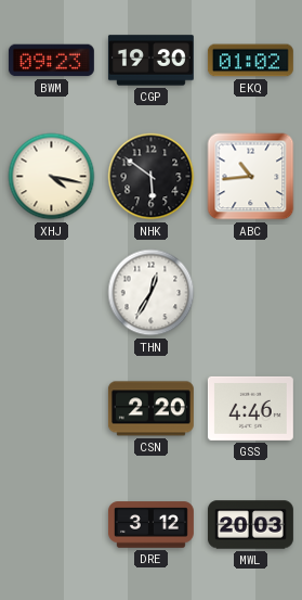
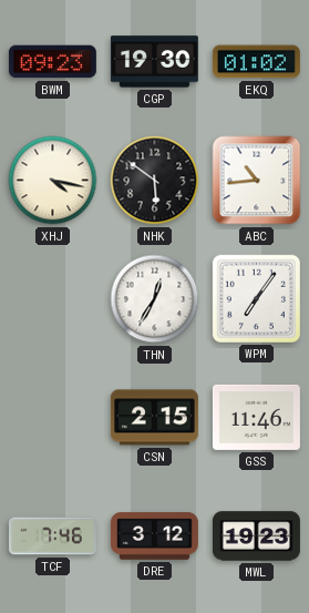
WPM: none -> 7:06
CSN: 2:20 -> 2:15
GSS: 4:46 -> 11:46
TCF: none -> 7:46
MWL: 20:03 -> 19:23
